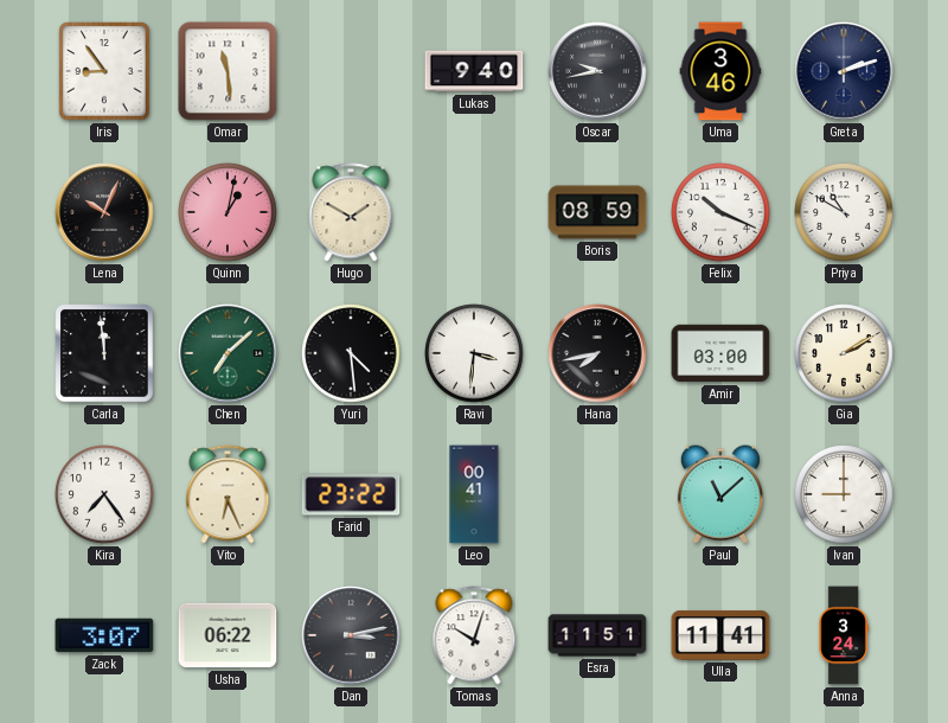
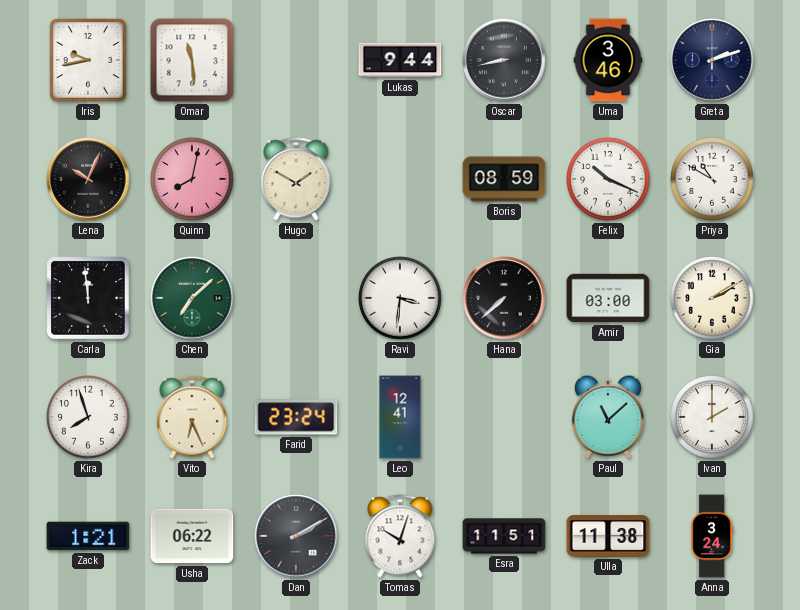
Iris: 8:54 -> 9:43
Lukas: 9:40 -> 9:44
Oscar: 9:43 -> 8:43
Quinn: 1:02 -> 8:02
Yuri: 4:29 -> none
Hana: 7:43 -> 7:38
Kira: 7:24 -> 7:57
Farid: 23:22 -> 23:24
Leo: 00:41 -> 12:41
Ivan: 9:00 -> 2:00
Zack: 3:07 -> 1:21
Dan: 3:13 -> 2:10
Ulla: 11:41 -> 11:38
